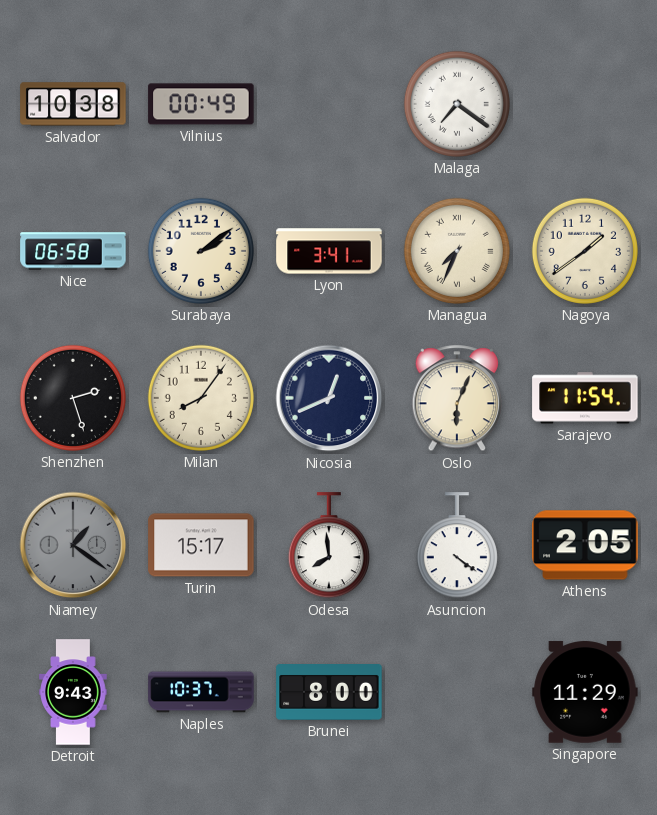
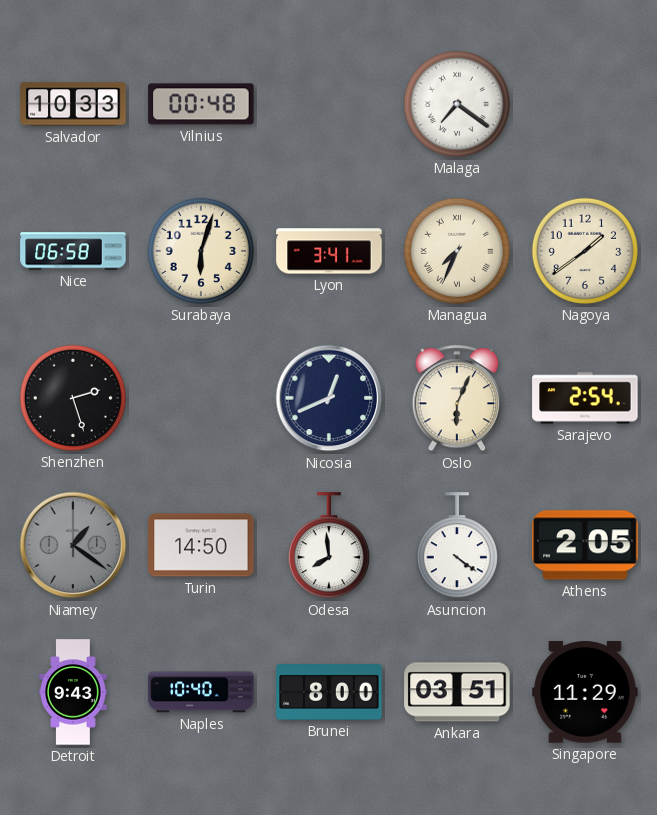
Salvador: 10:38 -> 10:33
Vilnius: 00:49 -> 00:48
Surabaya: 2:09 -> 6:03
Milan: 8:06 -> none
Sarajevo: 11:54 -> 2:54
Turin: 15:17 -> 14:50
Naples: 10:37 -> 10:40
Ankara: none -> 03:51
